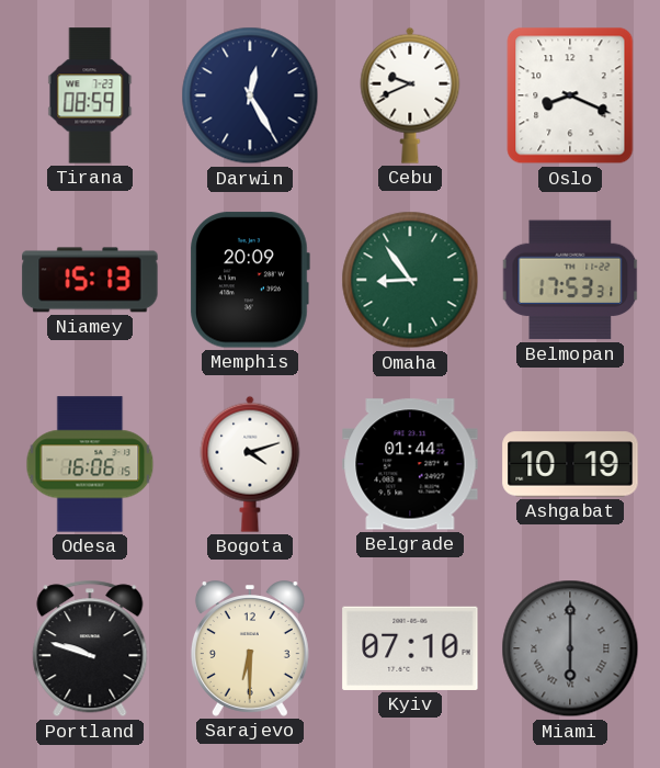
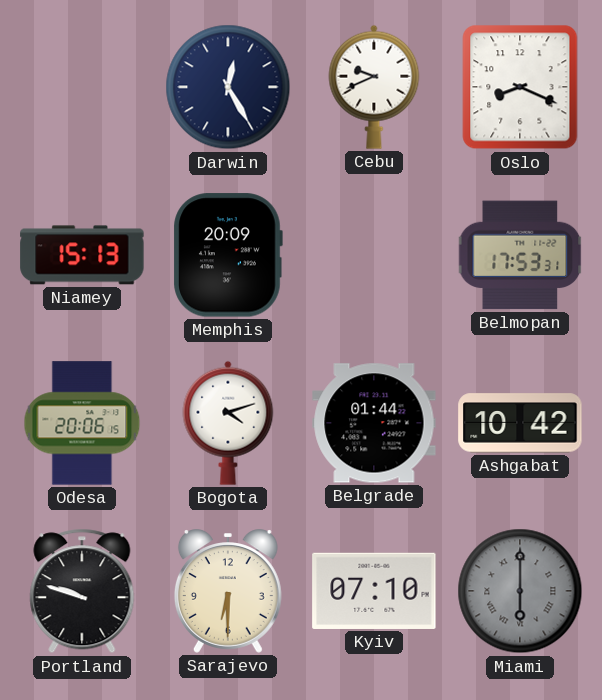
Tirana: 08:59 -> none
Omaha: 8:54 -> none
Odesa: 16:06 -> 20:06
Ashgabat: 10:19 -> 10:42
